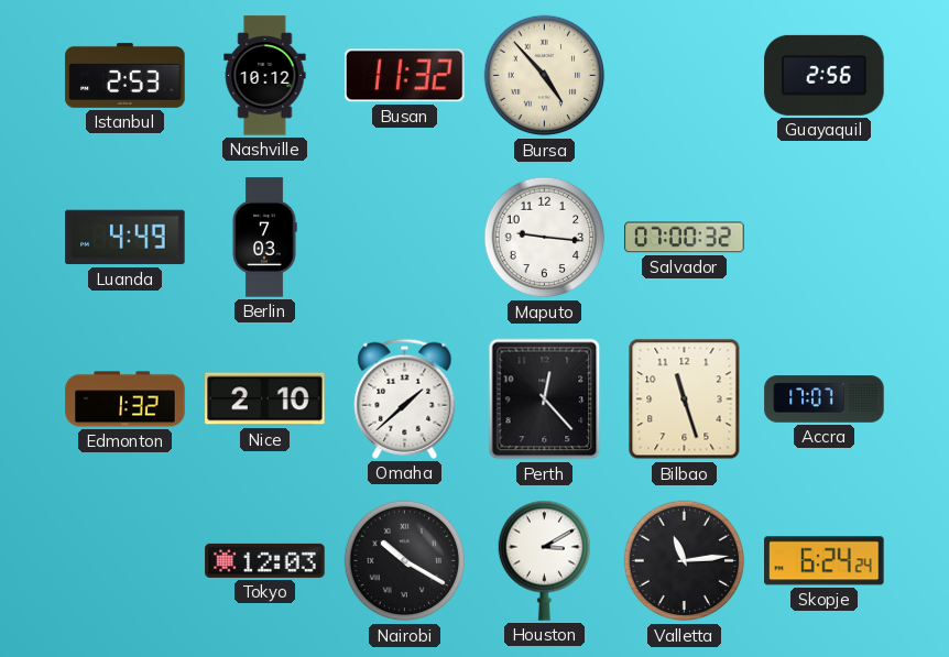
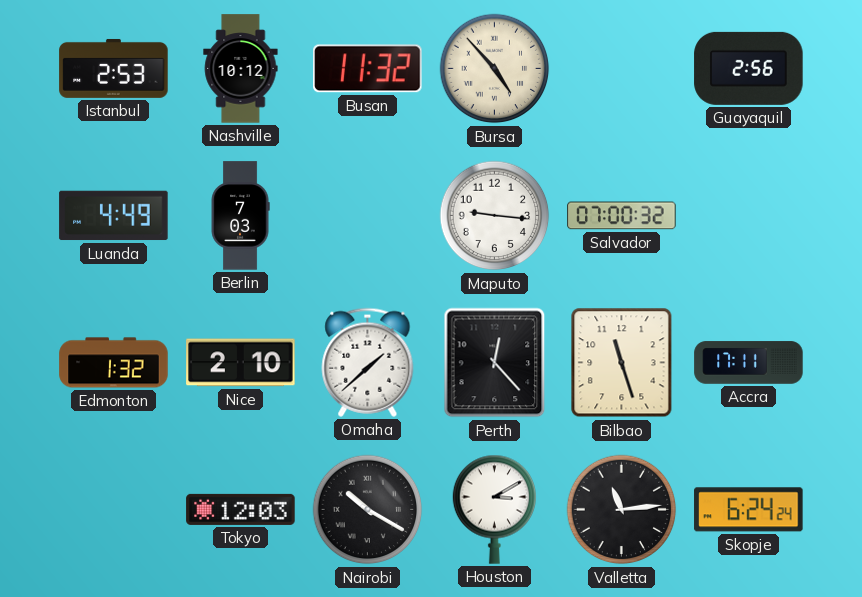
Accra: 17:07 -> 17:11
